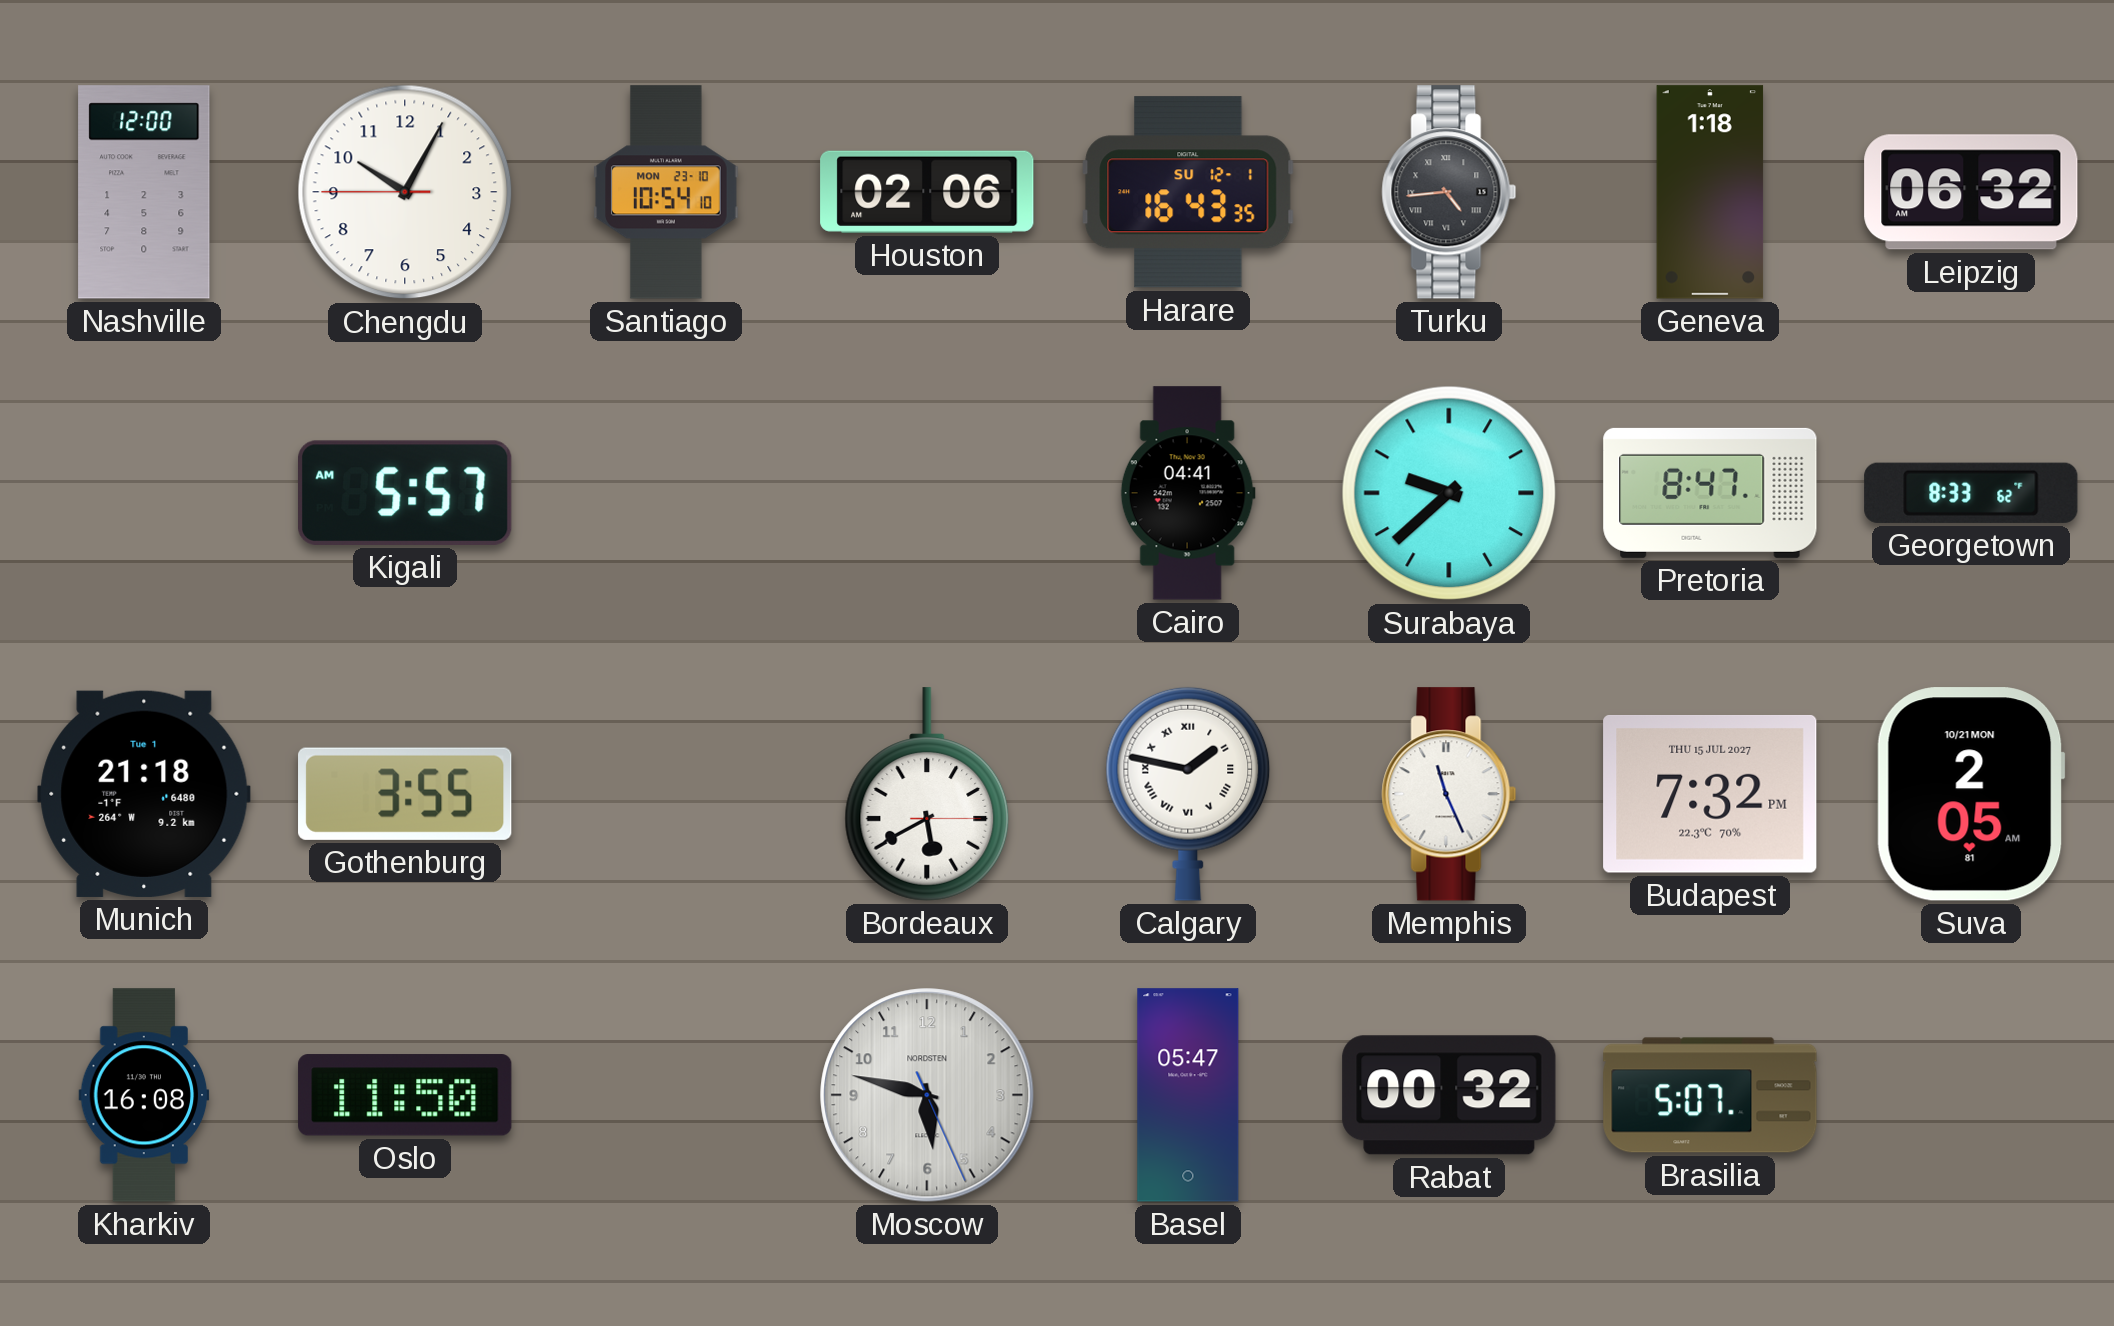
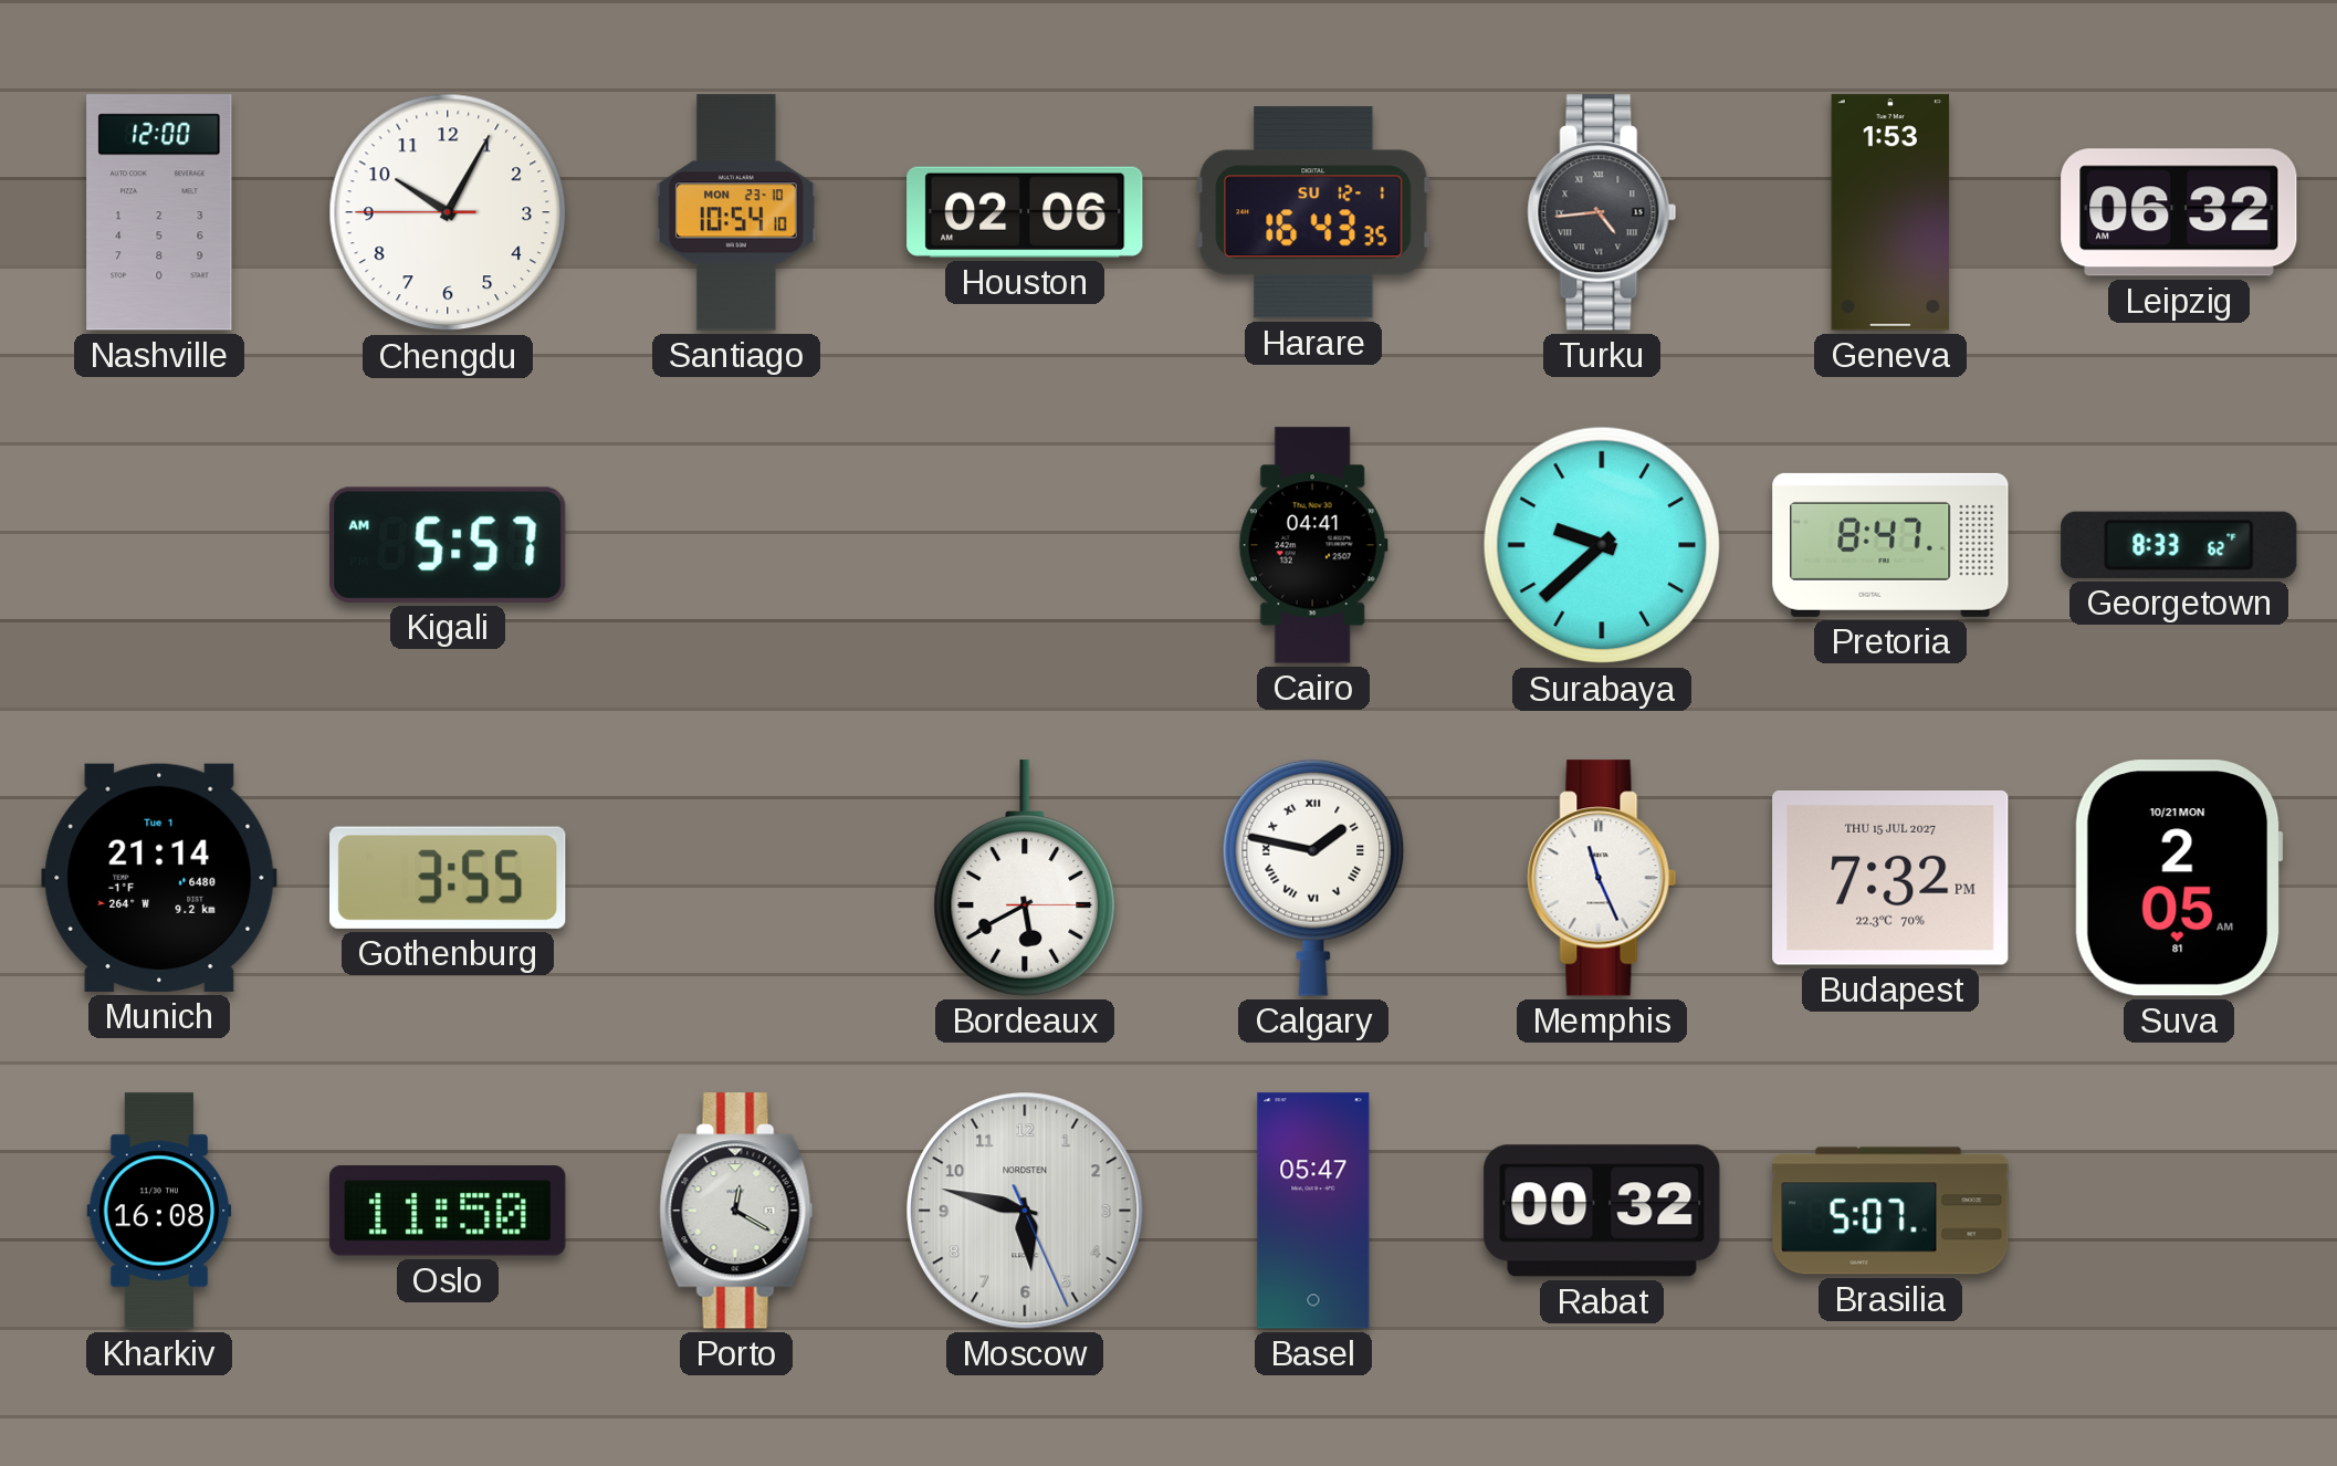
Geneva: 1:18 -> 1:53
Munich: 21:18 -> 21:14
Porto: none -> 12:20
